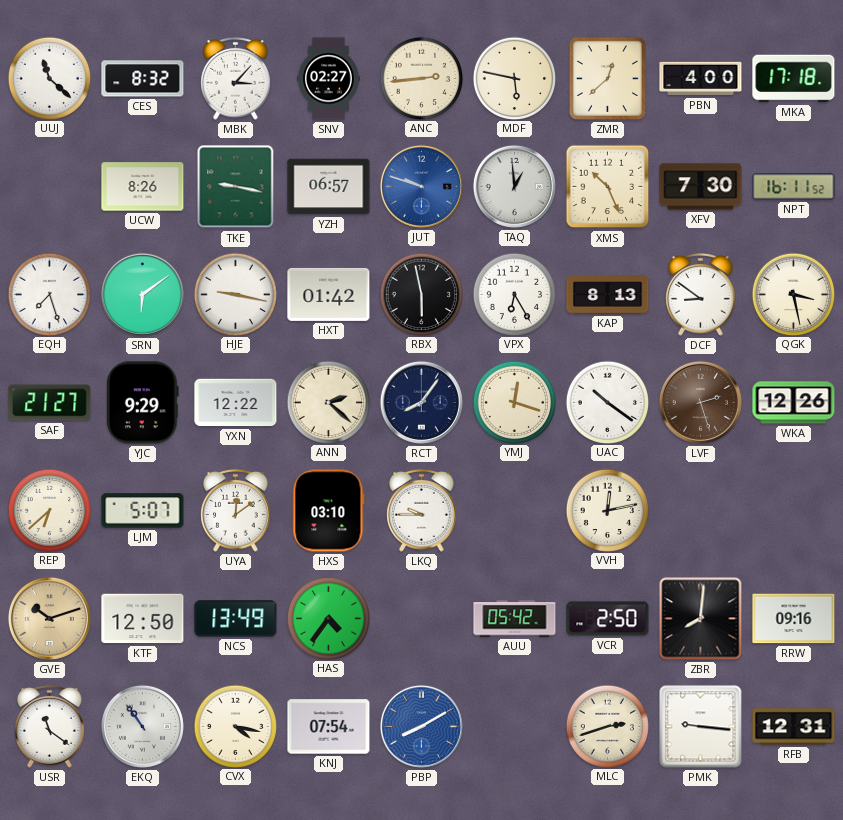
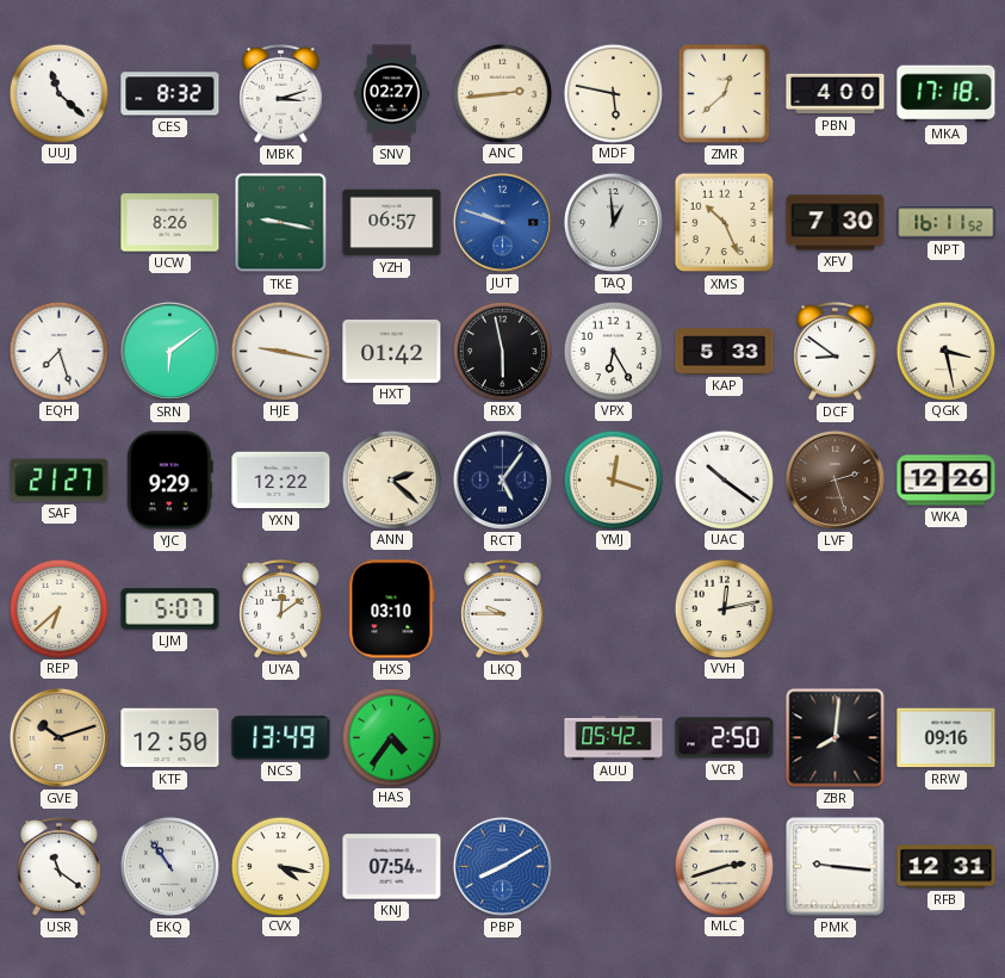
MBK: 3:07 -> 3:12
KAP: 8:13 -> 5:33
RCT: 8:06 -> 5:06
